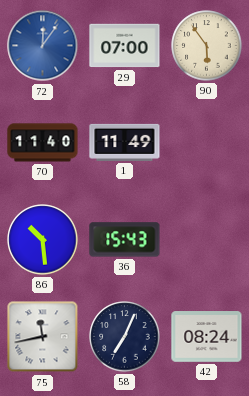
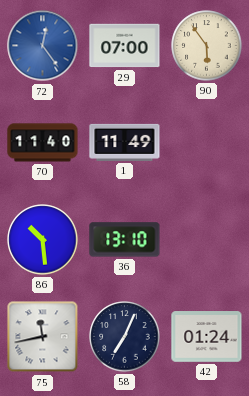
72: 12:06 -> 12:24
36: 15:43 -> 13:10
42: 08:24 -> 01:24
